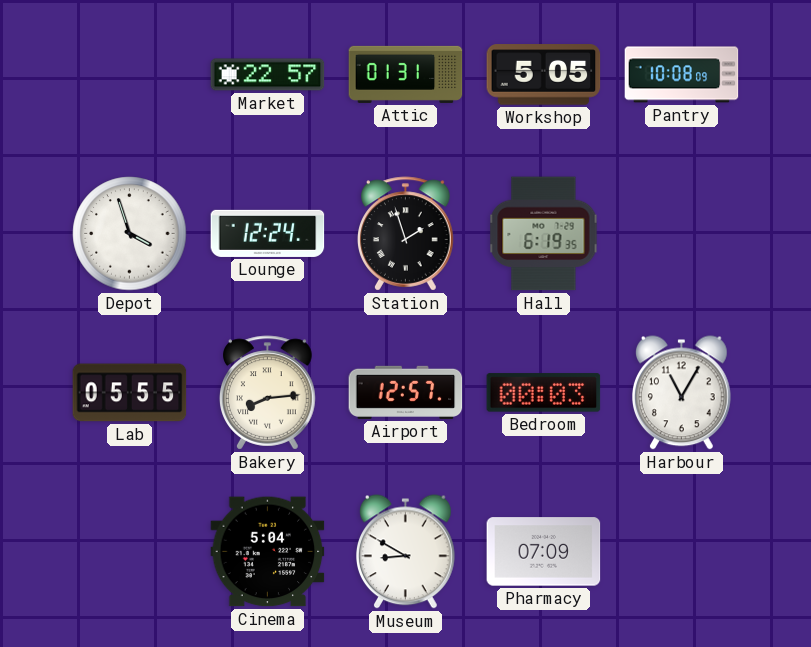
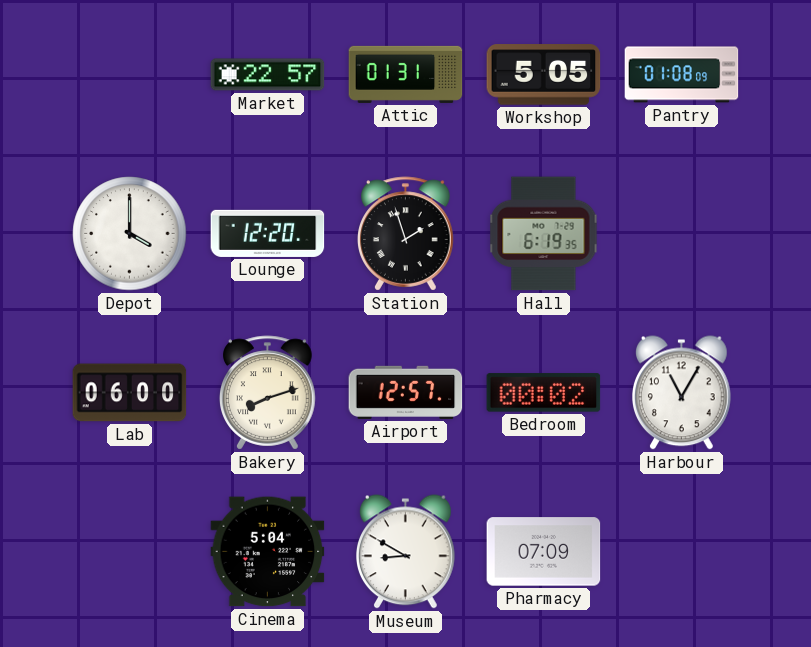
Pantry: 10:08 -> 01:08
Depot: 3:57 -> 4:00
Lounge: 12:24 -> 12:20
Lab: 05:55 -> 06:00
Bakery: 8:14 -> 8:12
Bedroom: 00:03 -> 00:02
